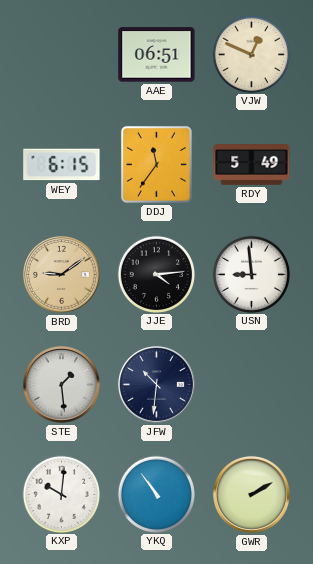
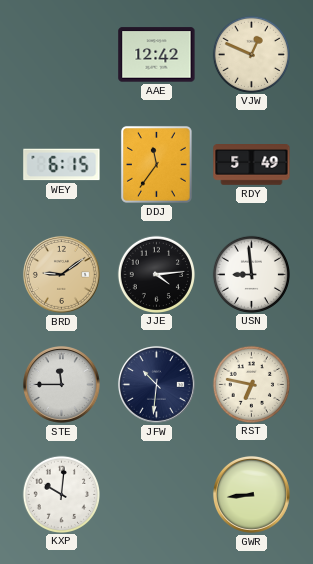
AAE: 06:51 -> 12:42
STE: 1:29 -> 11:45
RST: none -> 6:47
YKQ: 10:54 -> none
GWR: 2:10 -> 8:44
